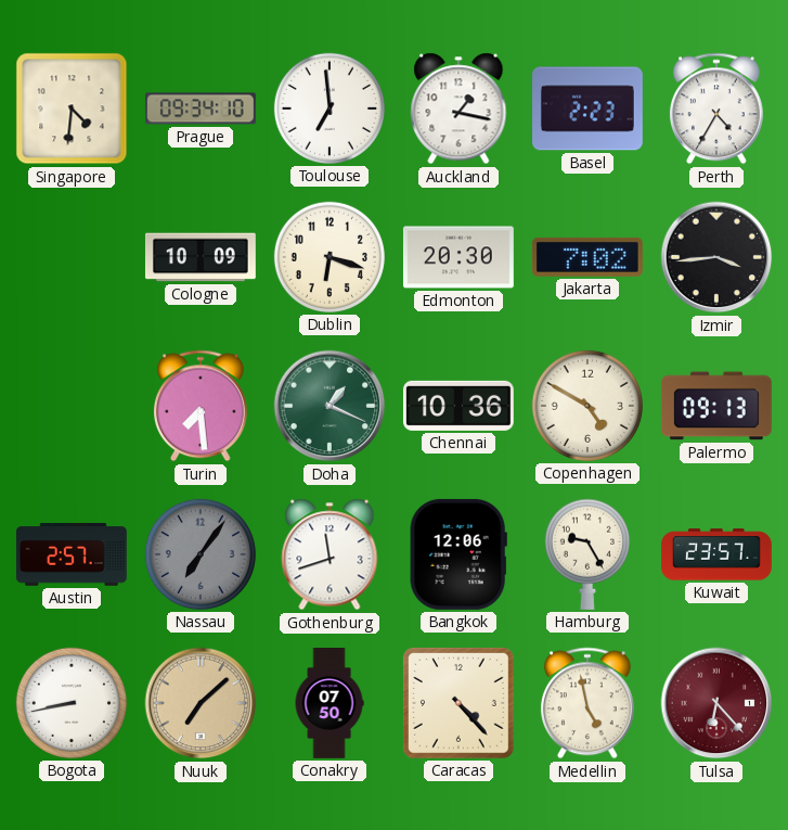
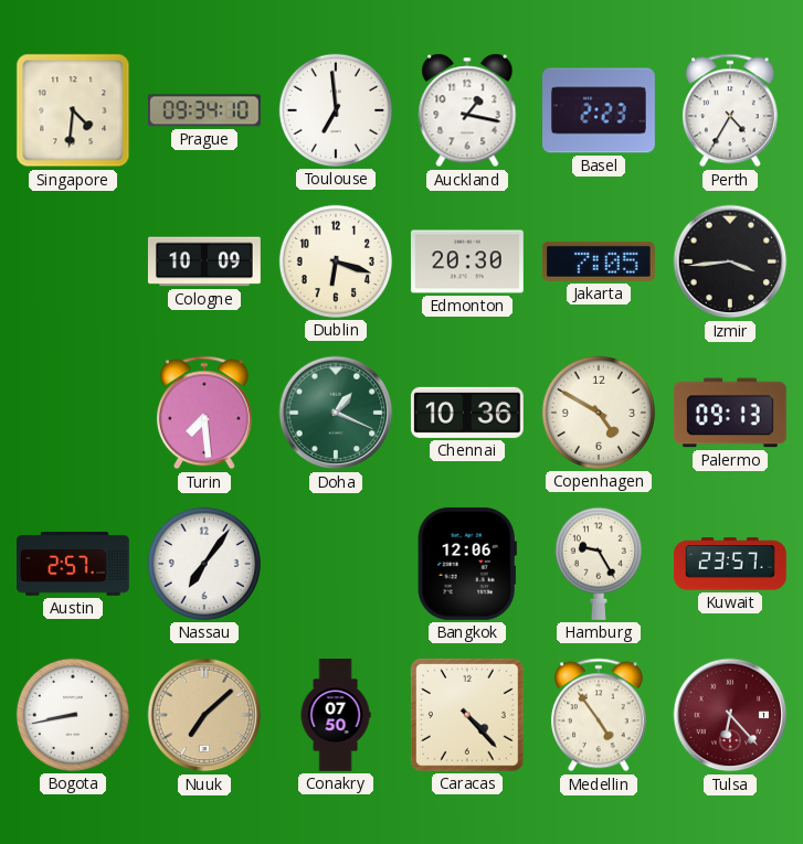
Jakarta: 7:02 -> 7:05
Nassau dial: grey -> white
Gothenburg: 11:42 -> none
Medellin: 4:58 -> 4:54
